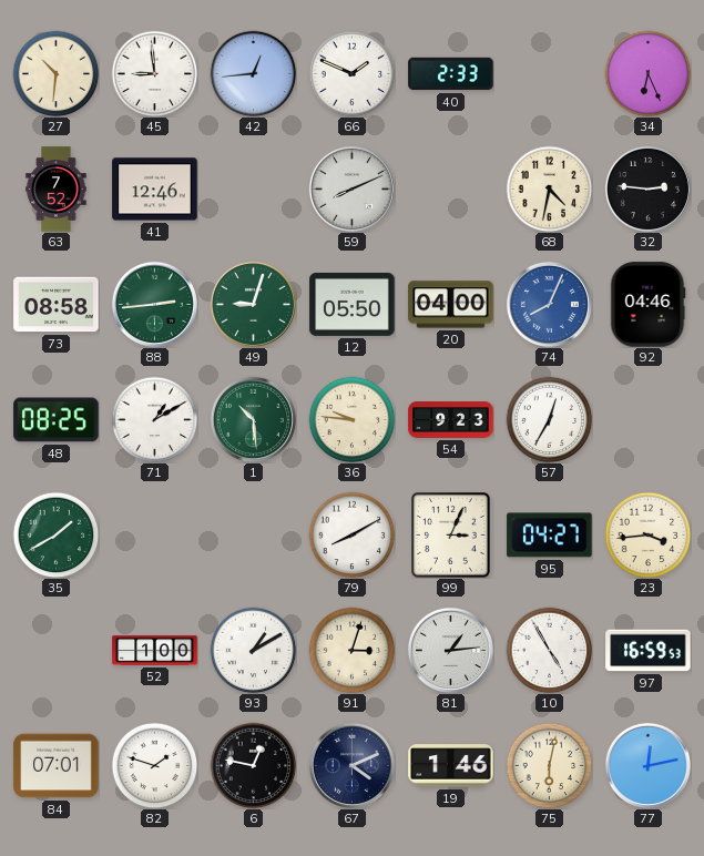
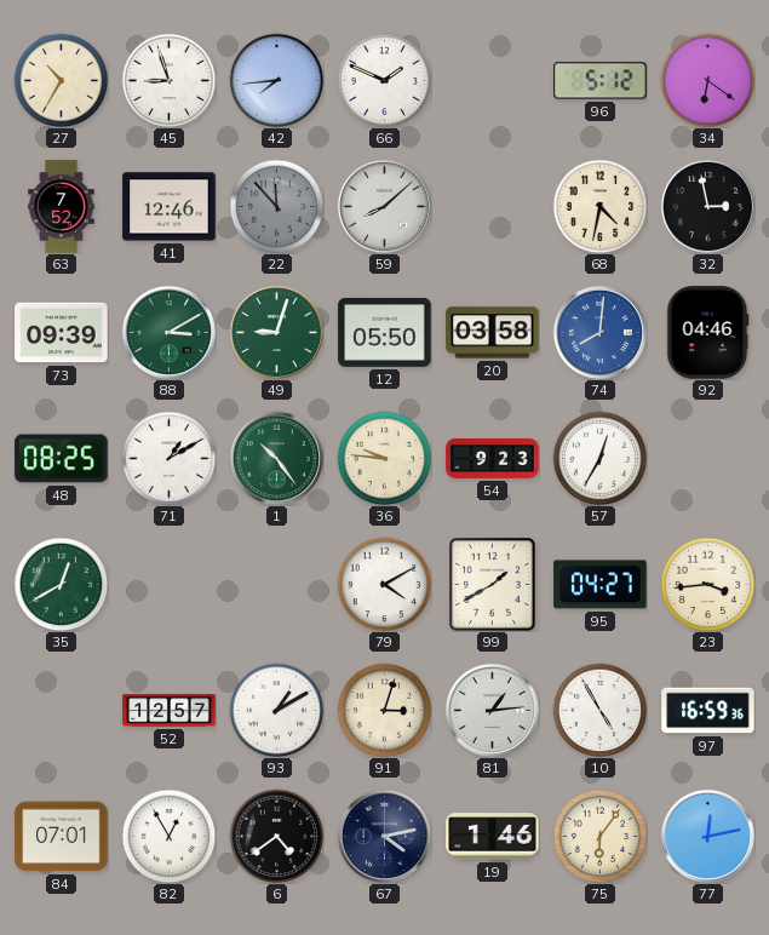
27: 10:31 -> 10:35
45: 8:59 -> 8:57
42: 12:44 -> 7:44
40: 2:33 -> none
96: none -> 5:12
34: 6:26 -> 6:21
22: none -> 11:53
59: 8:11 -> 8:08
32: 2:46 -> 2:58
73: 08:58 -> 09:39
88: 2:44 -> 3:10
20: 04:00 -> 03:58
74: 8:04 -> 8:01
1: 10:29 -> 10:24
35: 1:40 -> 12:40
79: 8:10 -> 4:10
99: 3:04 -> 1:40
52: 1:00 -> 12:57
97: 16:59:53 -> 16:59:36
82: 1:48 -> 12:55
6: 12:47 -> 4:39
67: 4:11 -> 4:13
75: 6:02 -> 6:06
